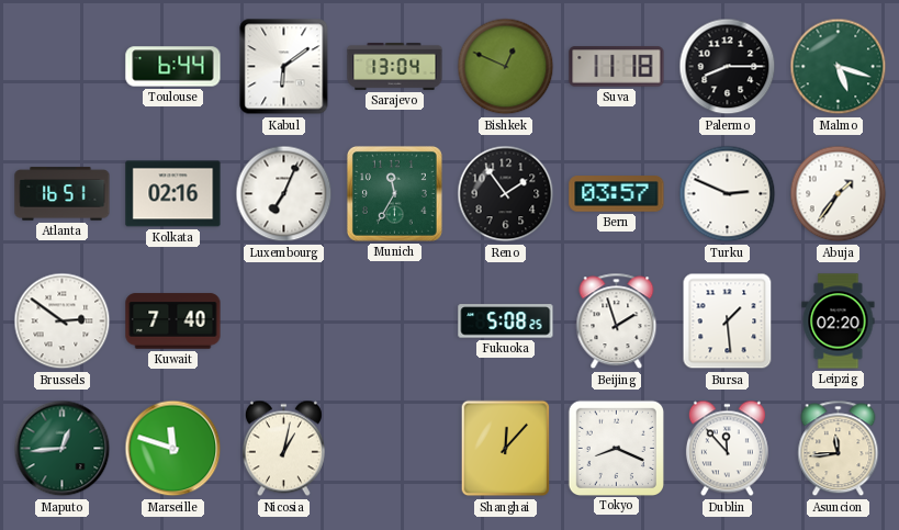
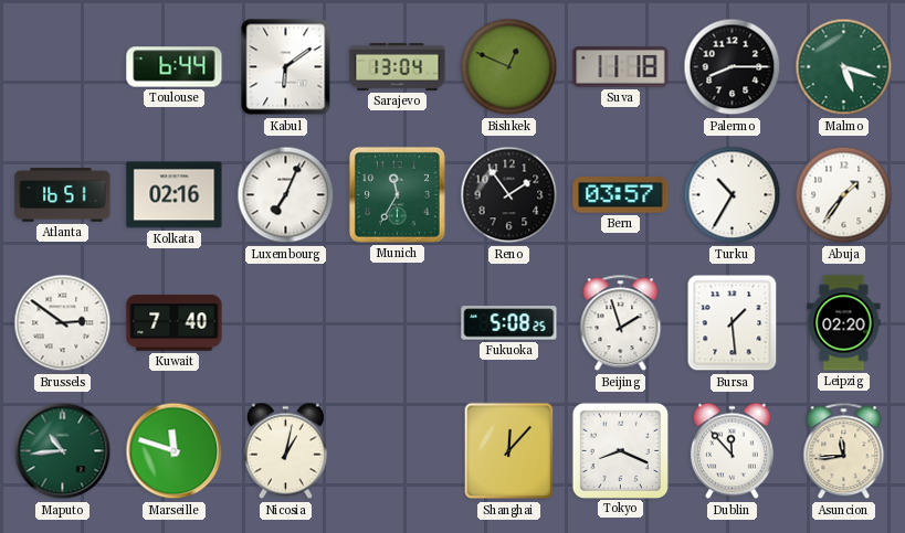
Turku: 2:49 -> 10:35
Maputo: 12:44 -> 10:44
